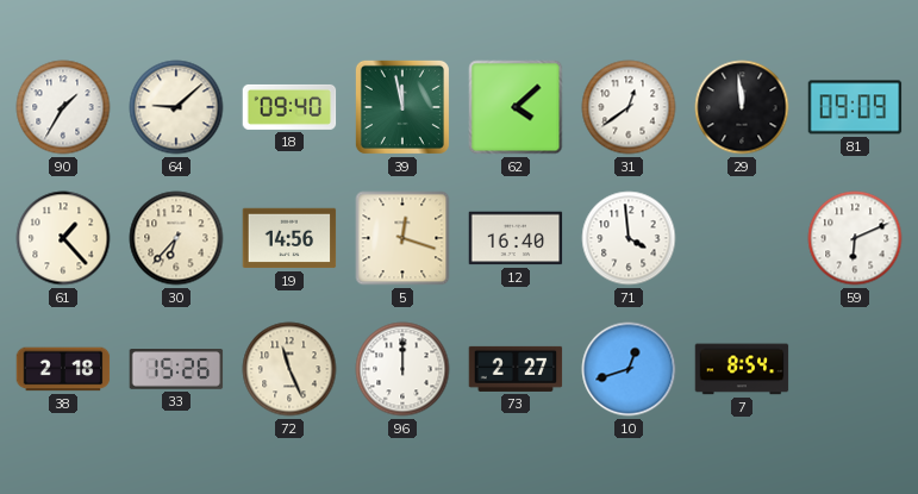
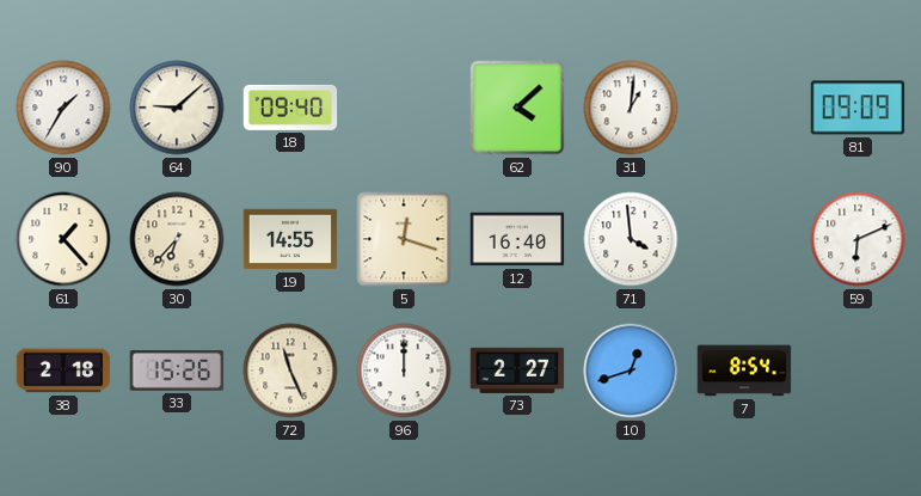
39: 11:58 -> none
31: 12:39 -> 1:01
29: 11:59 -> none
19: 14:56 -> 14:55
